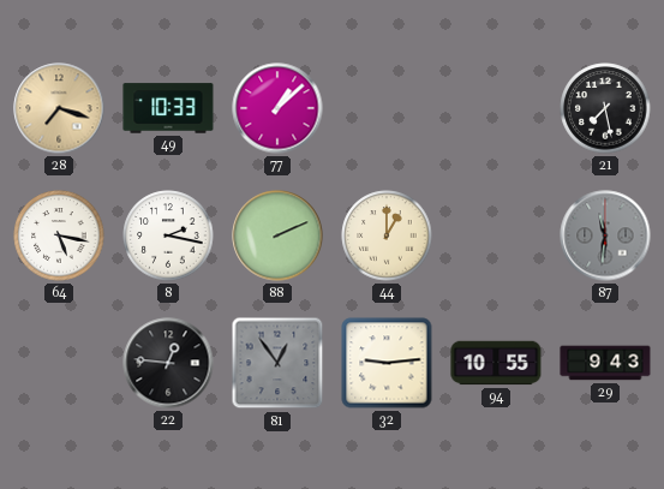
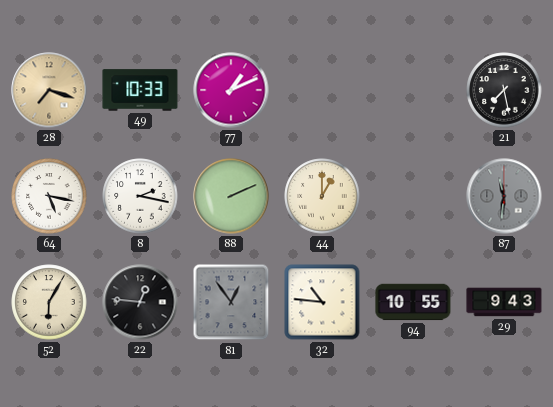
77: 1:08 -> 1:11
52: none -> 6:05
32: 9:14 -> 10:46
